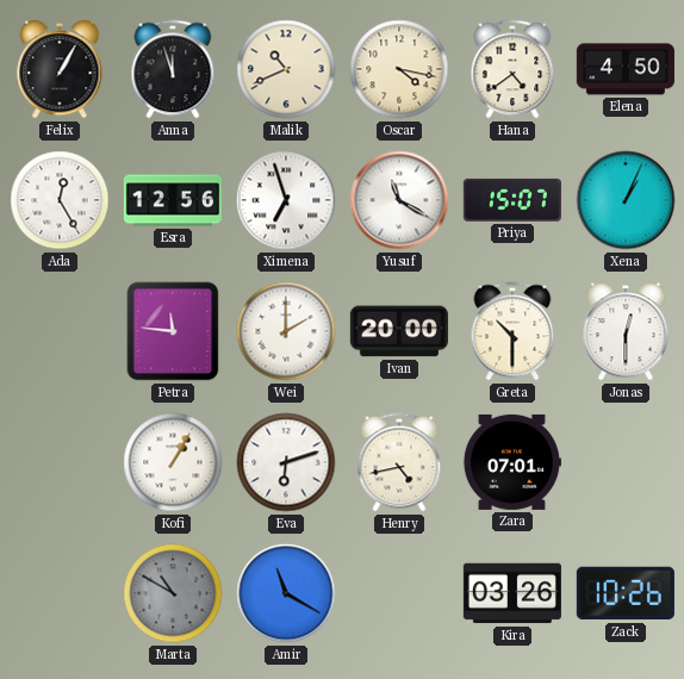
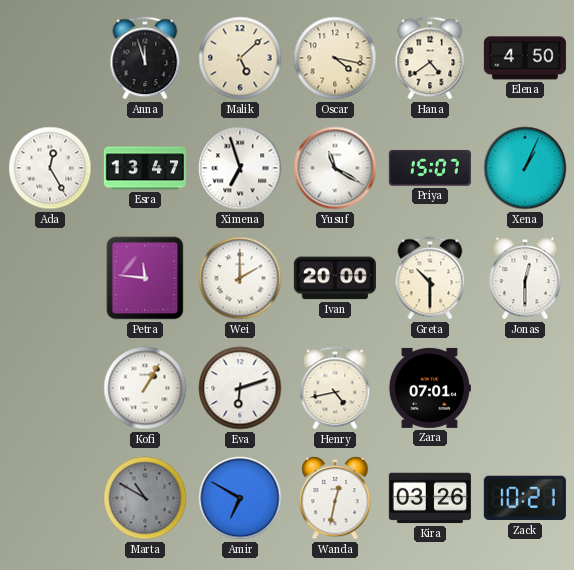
Felix: 1:05 -> none
Malik: 10:41 -> 5:08
Esra: 12:56 -> 13:47
Amir: 11:20 -> 6:50
Wanda: none -> 12:32
Zack: 10:26 -> 10:21
